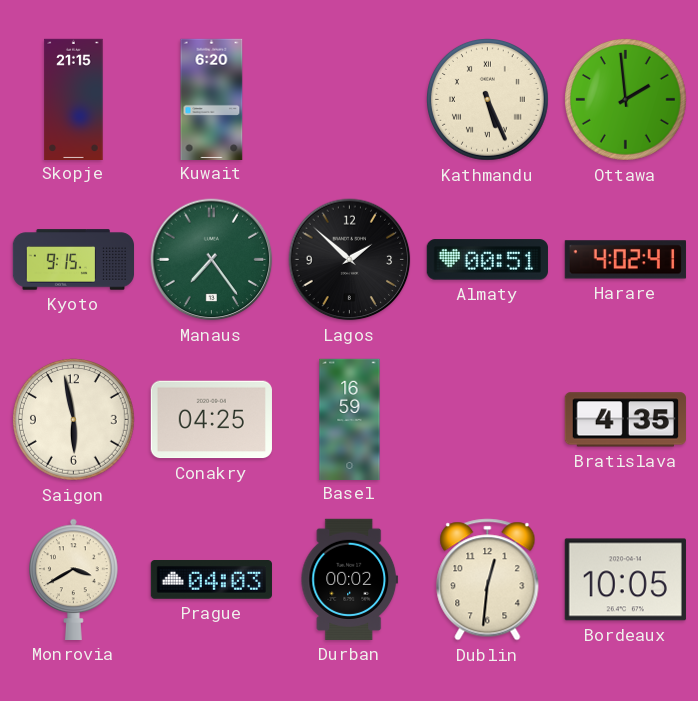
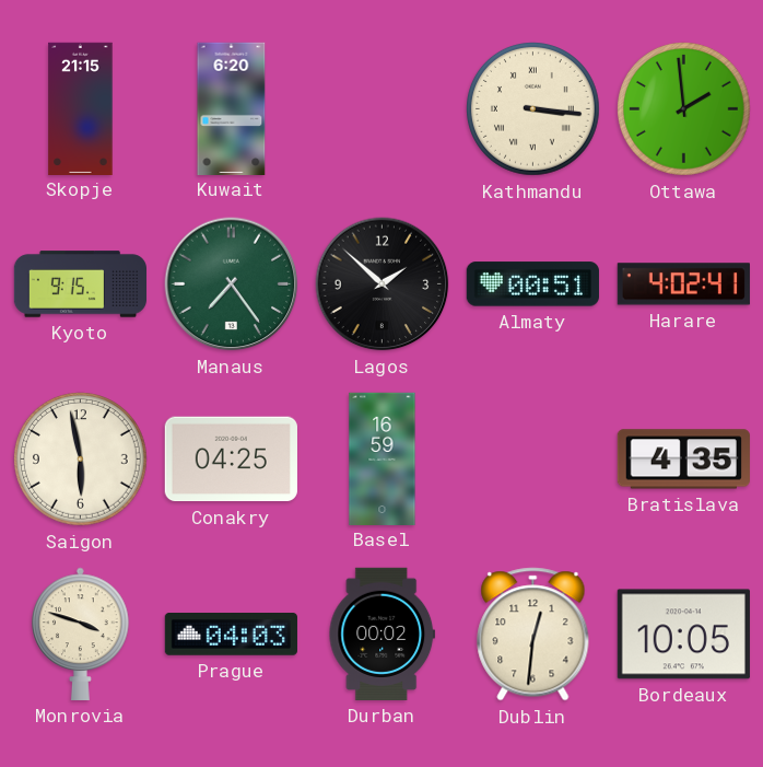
Kathmandu: 5:26 -> 3:16
Monrovia: 3:40 -> 3:48
